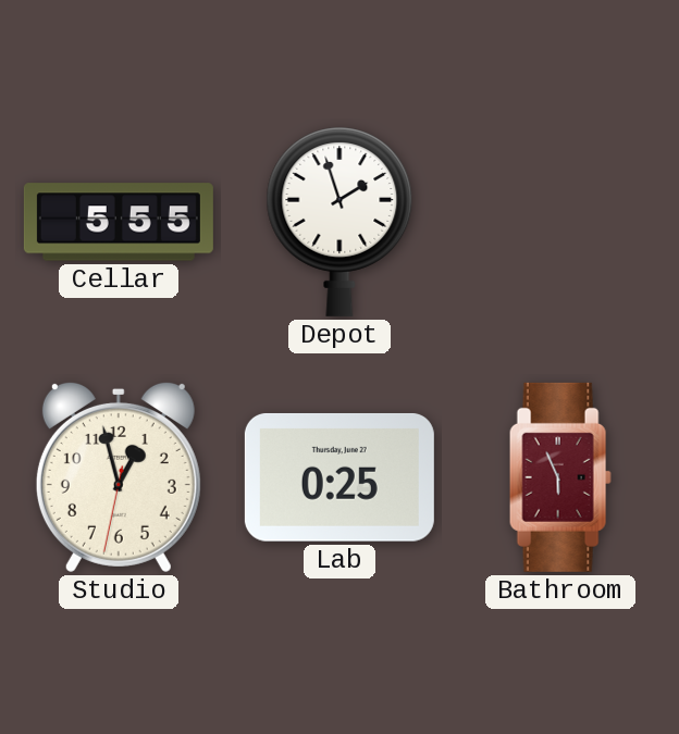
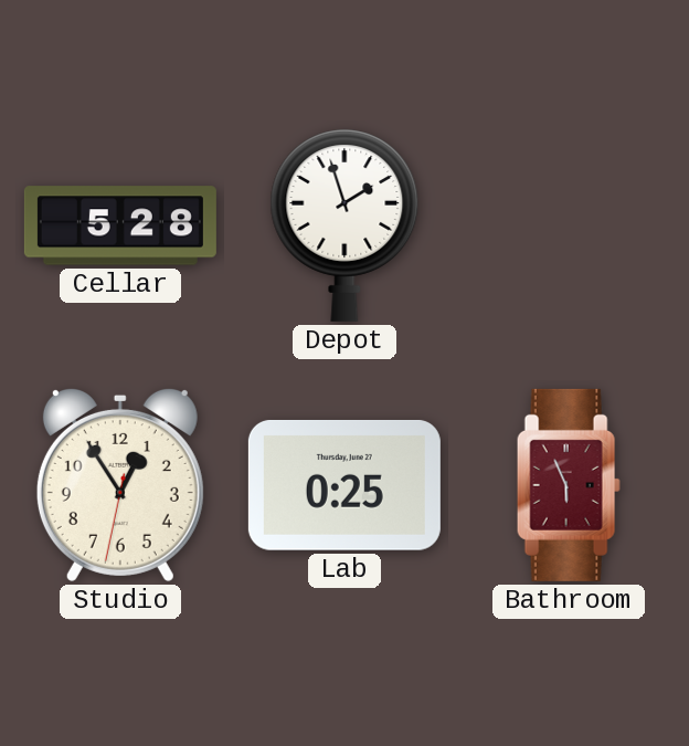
Cellar: 5:55 -> 5:28
Studio: 12:57 -> 12:54
